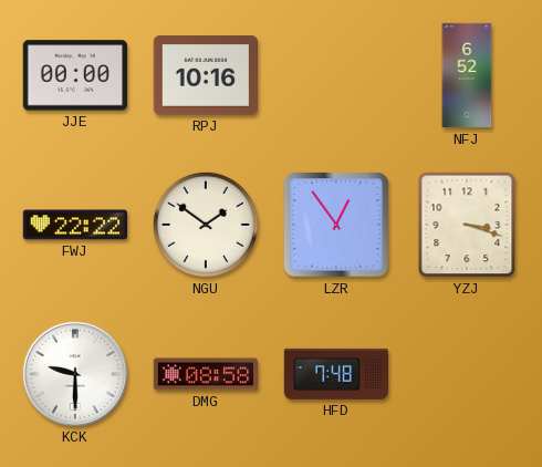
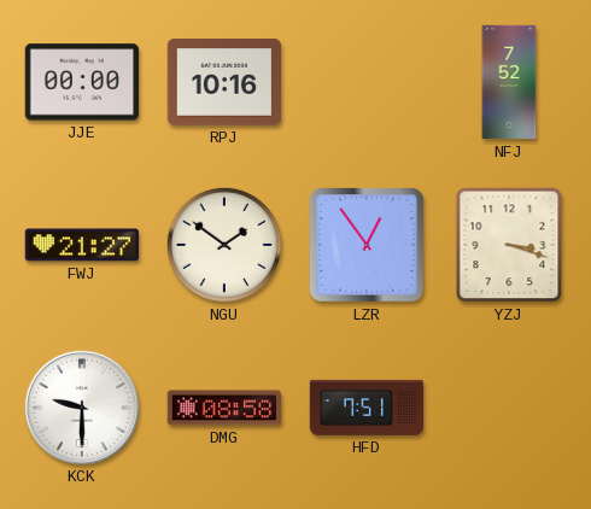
NFJ: 6:52 -> 7:52
FWJ: 22:22 -> 21:27
HFD: 7:48 -> 7:51
